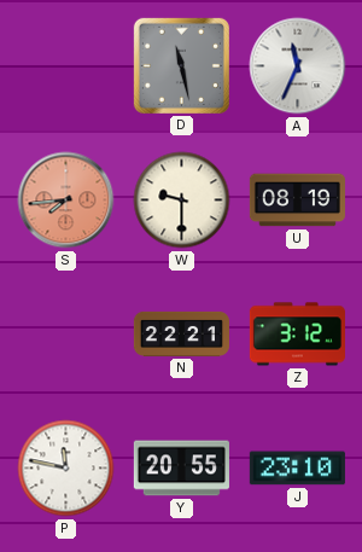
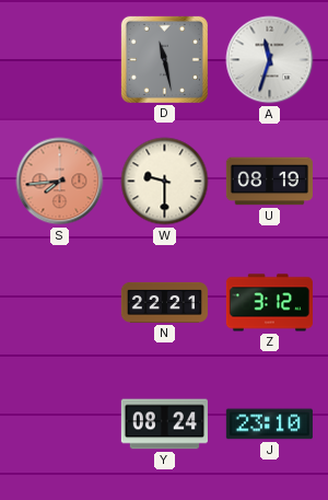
A: 11:34 -> 11:33
P: 11:47 -> none
Y: 20:55 -> 08:24
